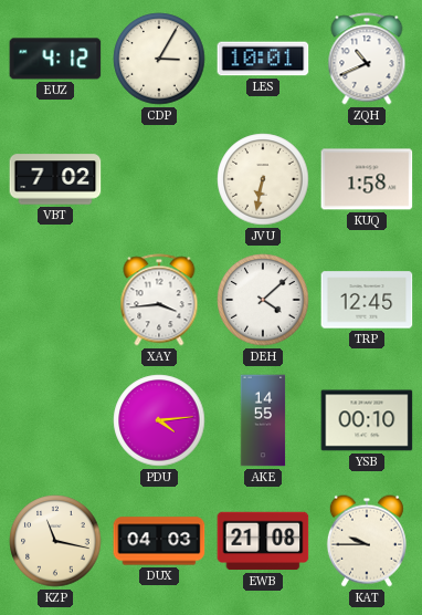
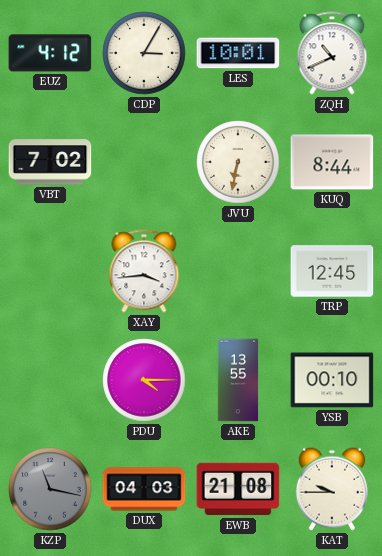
KUQ: 1:58 -> 8:44
DEH: 4:08 -> none
PDU: 4:14 -> 4:15
AKE: 14:55 -> 13:55
KZP dial: cream -> grey
